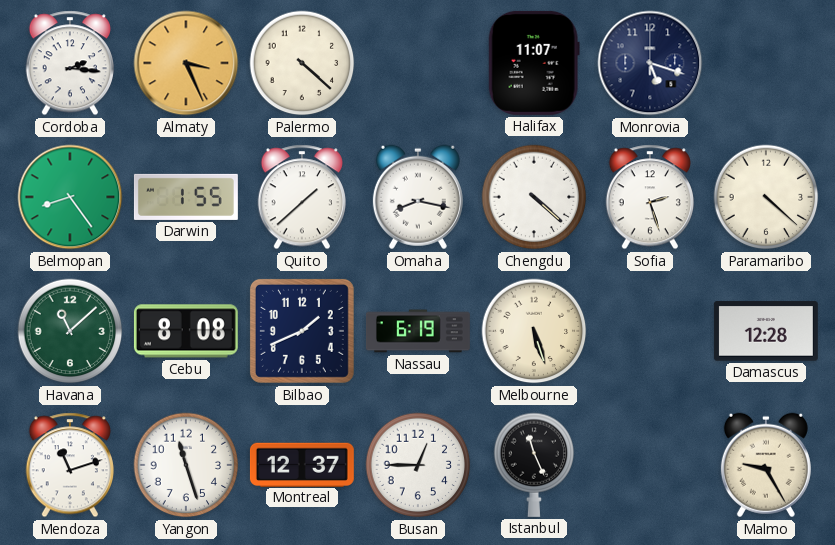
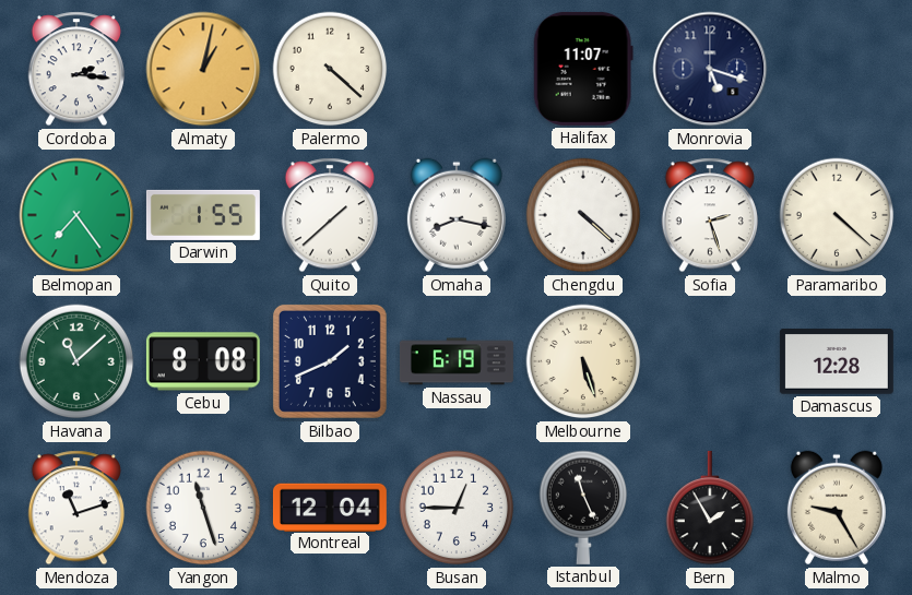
Almaty: 3:26 -> 1:02
Belmopan: 8:24 -> 7:24
Montreal: 12:37 -> 12:04
Bern: none -> 1:55
